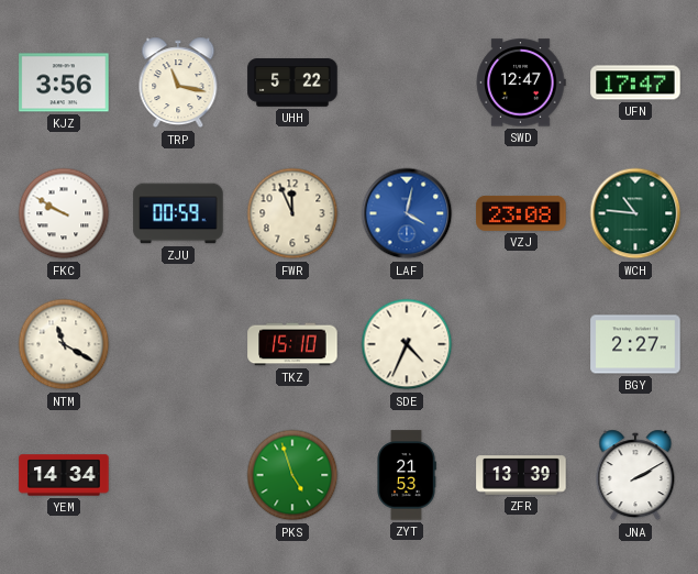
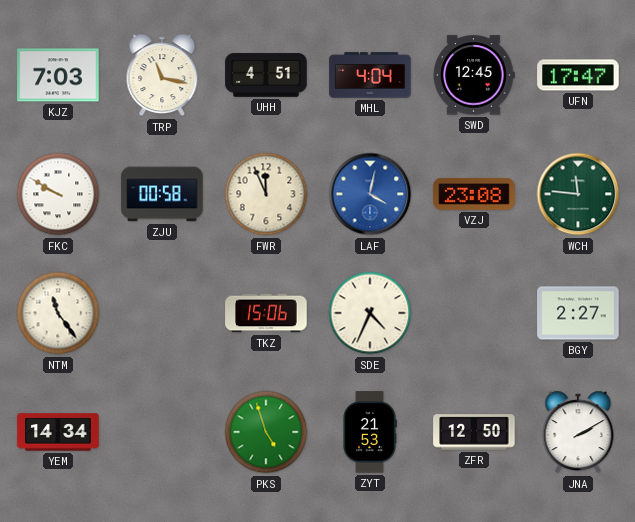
KJZ: 3:56 -> 7:03
UHH: 5:22 -> 4:51
MHL: none -> 4:04
SWD: 12:47 -> 12:45
ZJU: 00:59 -> 00:58
WCH: 10:46 -> 11:46
NTM: 11:20 -> 11:24
TKZ: 15:10 -> 15:06
ZFR: 13:39 -> 12:50
